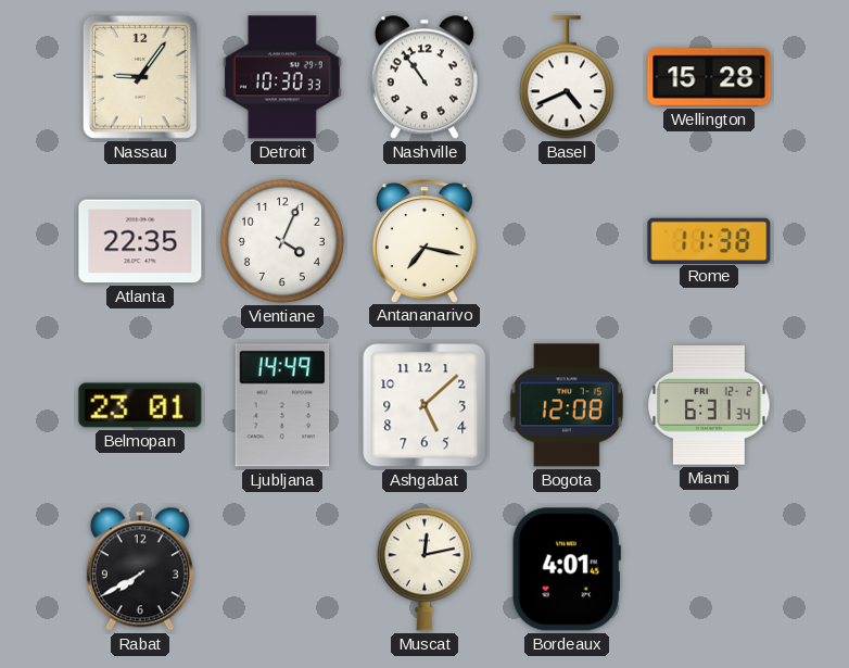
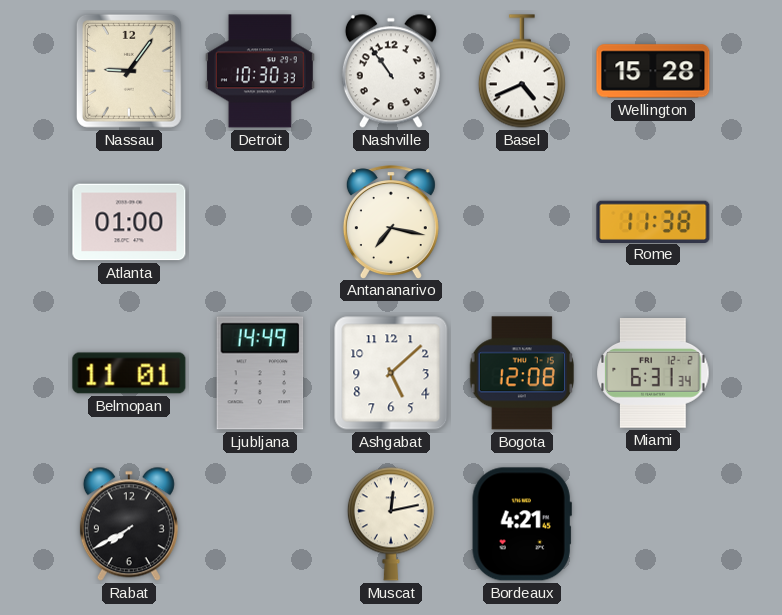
Atlanta: 22:35 -> 01:00
Vientiane: 4:04 -> none
Belmopan: 23:01 -> 11:01
Bordeaux: 4:01 -> 4:21
